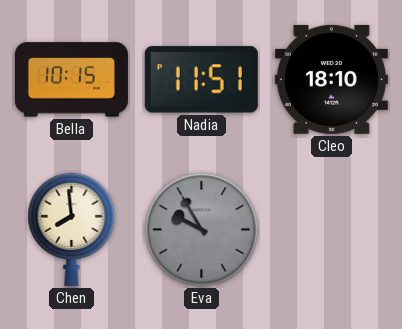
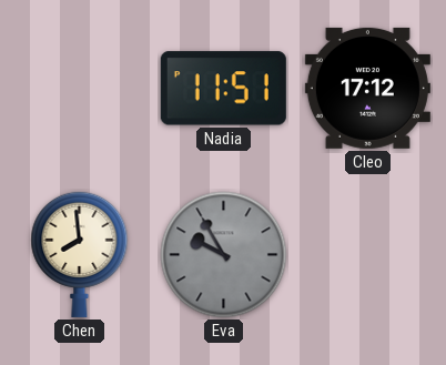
Bella: 10:15 -> none
Cleo: 18:10 -> 17:12
